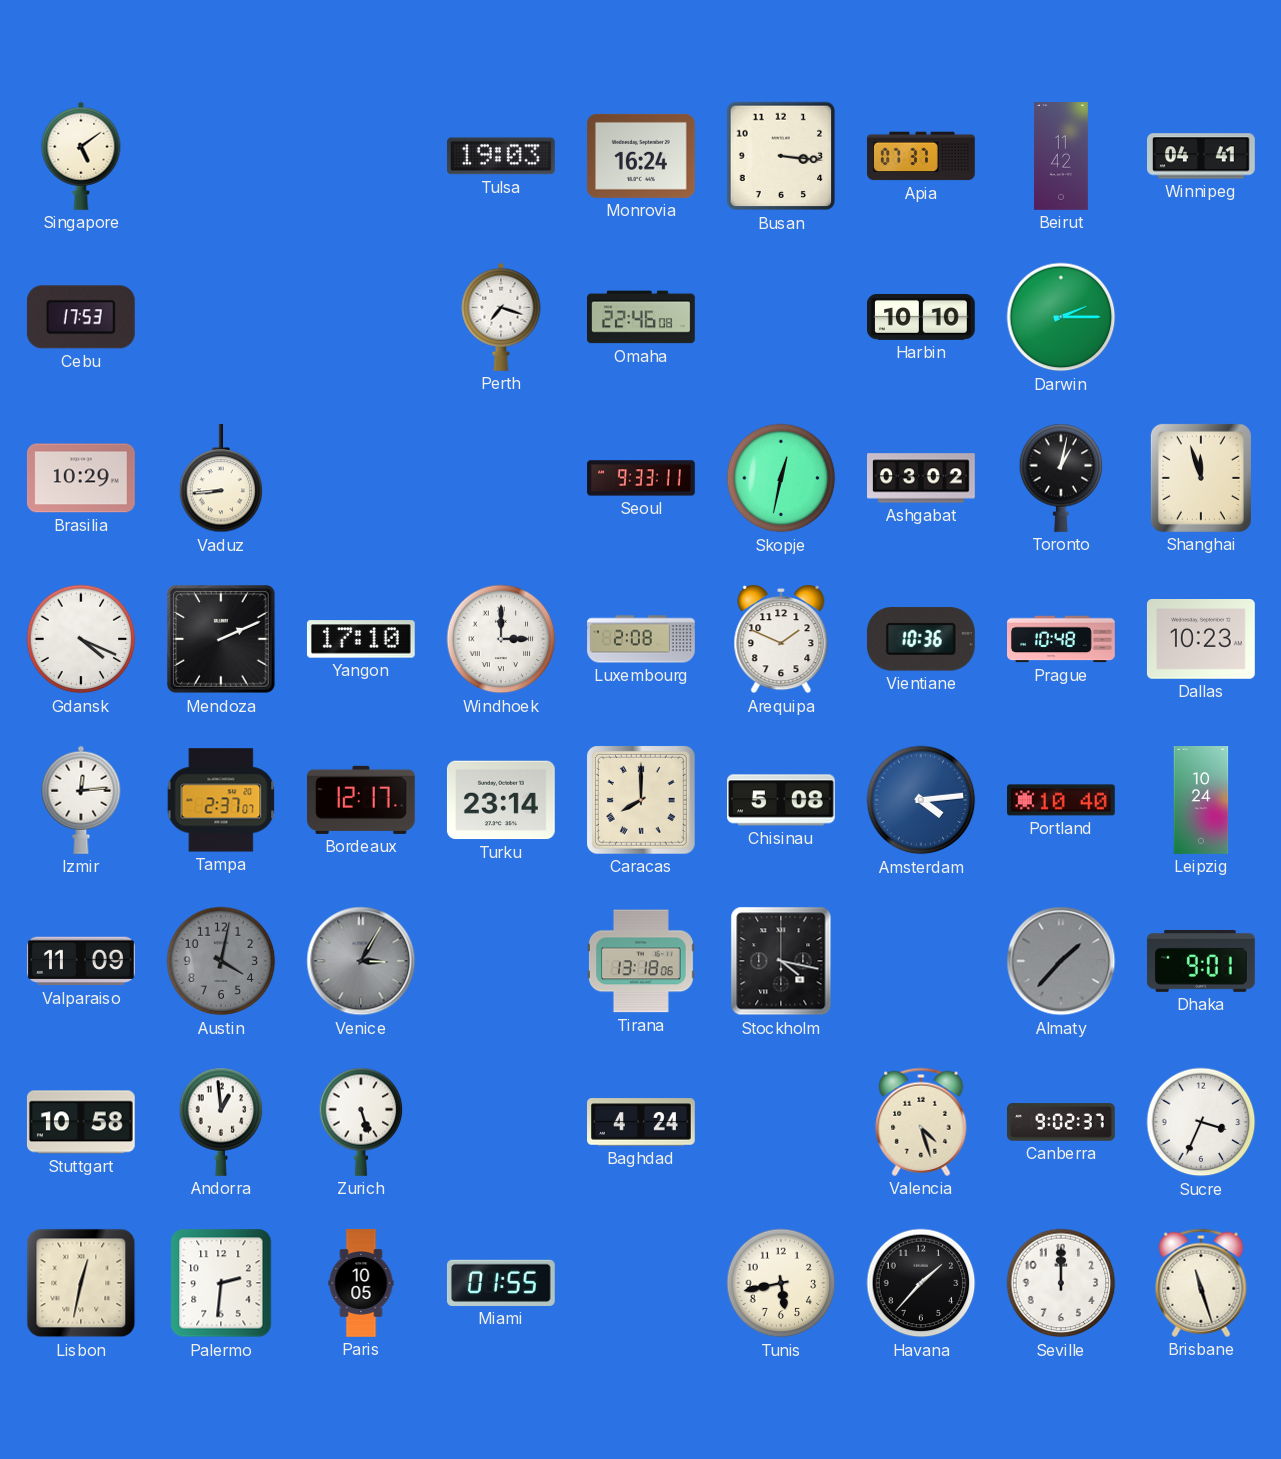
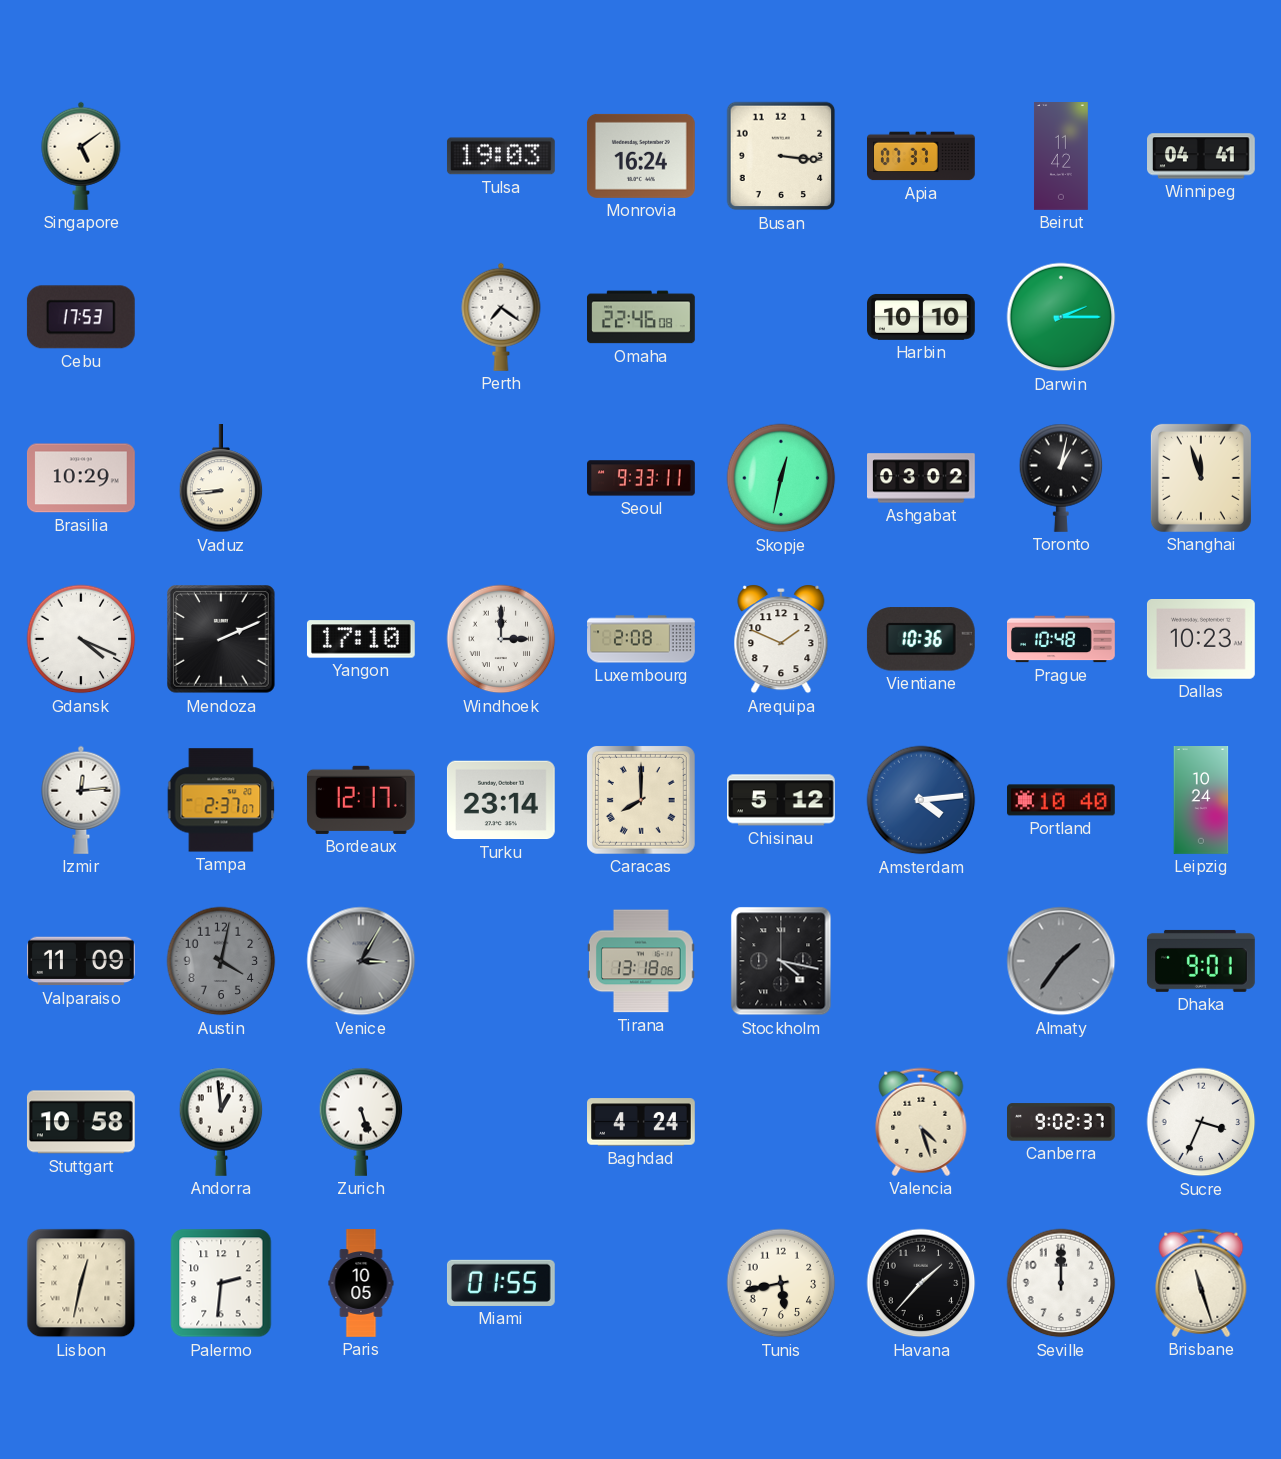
Perth: 7:18 -> 7:21
Chisinau: 5:08 -> 5:12
Almaty: 1:37 -> 1:36
